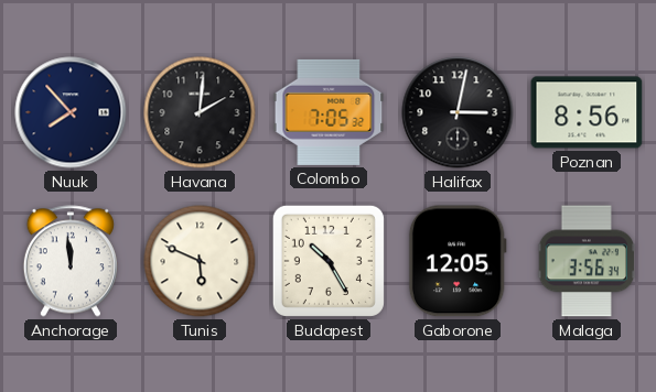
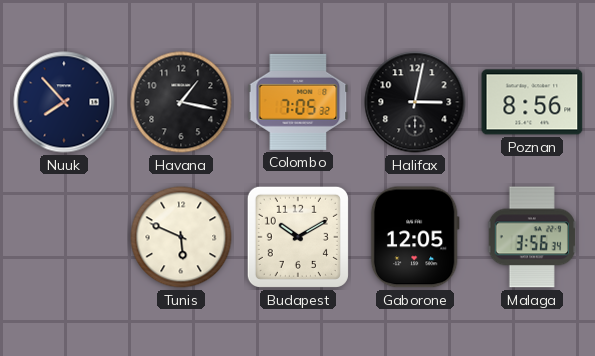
Havana: 2:01 -> 1:17
Anchorage: 11:59 -> none
Budapest: 10:25 -> 10:10
